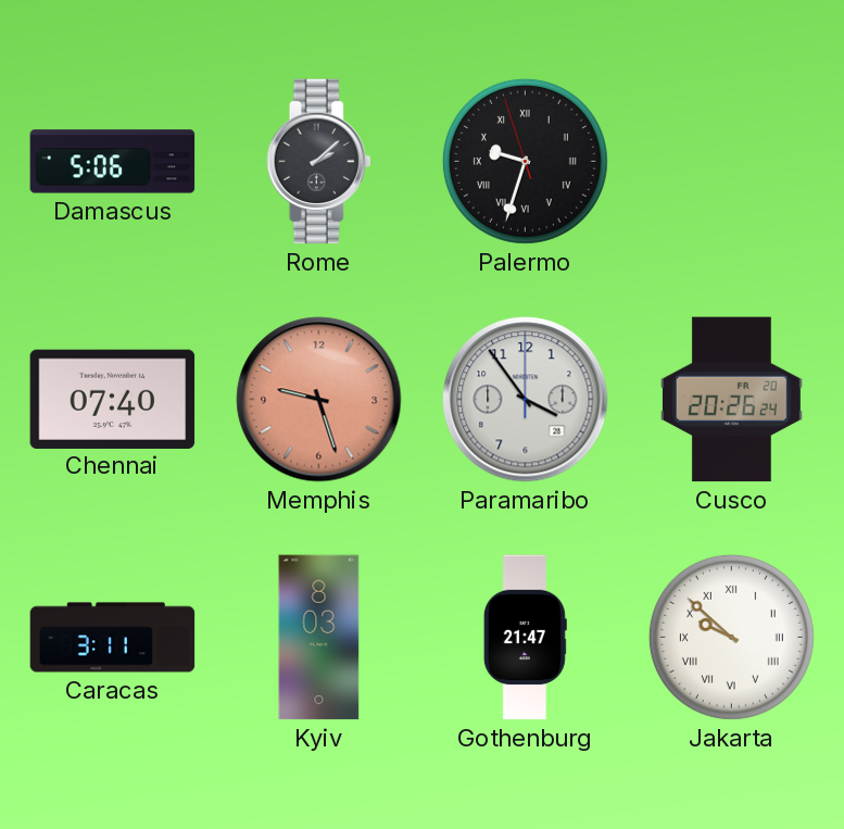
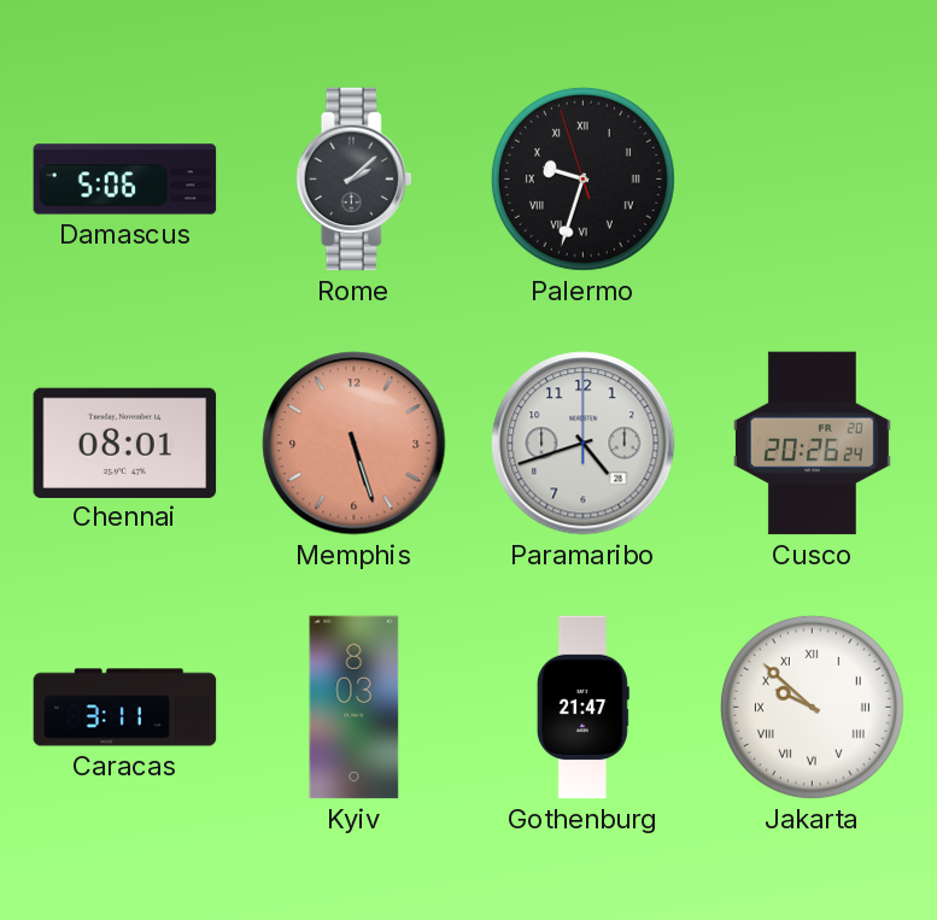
Chennai: 07:40 -> 08:01
Memphis: 9:27 -> 5:27
Paramaribo: 3:54 -> 4:42
